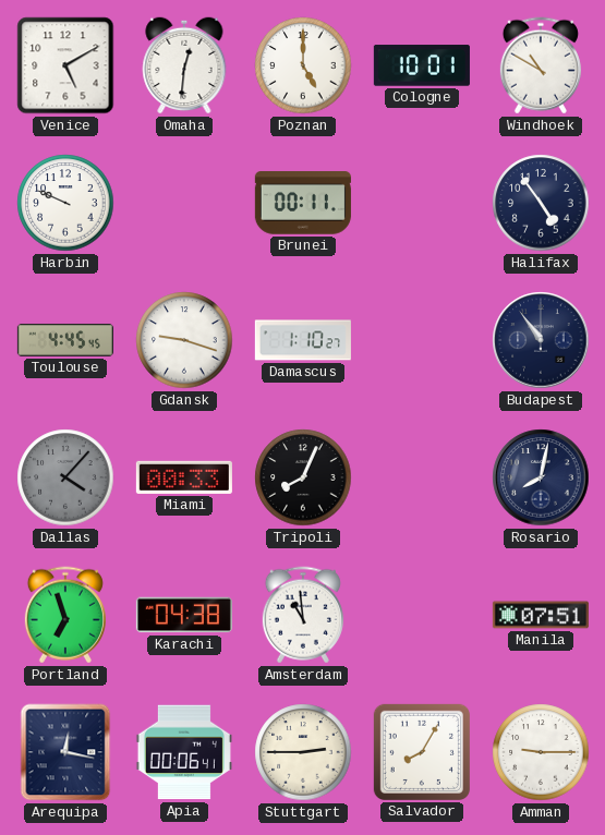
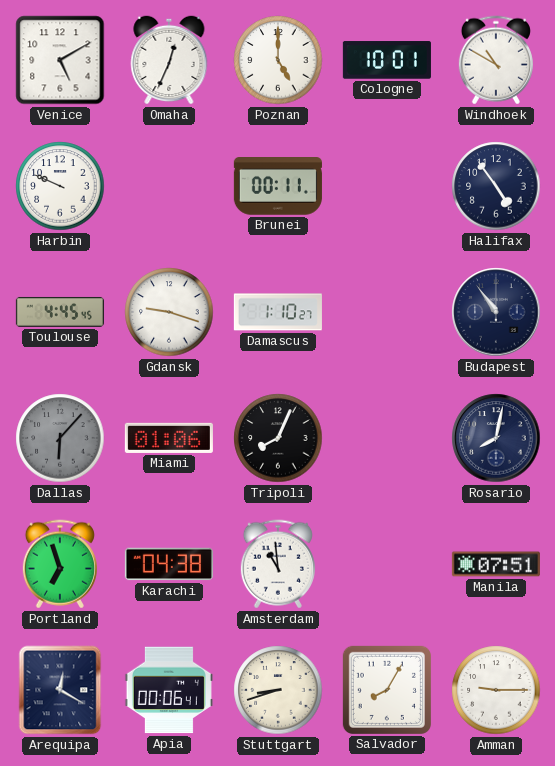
Omaha: 12:31 -> 12:34
Dallas: 4:07 -> 6:07
Miami: 00:33 -> 01:06
Arequipa: 12:17 -> 12:20
Stuttgart: 2:45 -> 8:42
